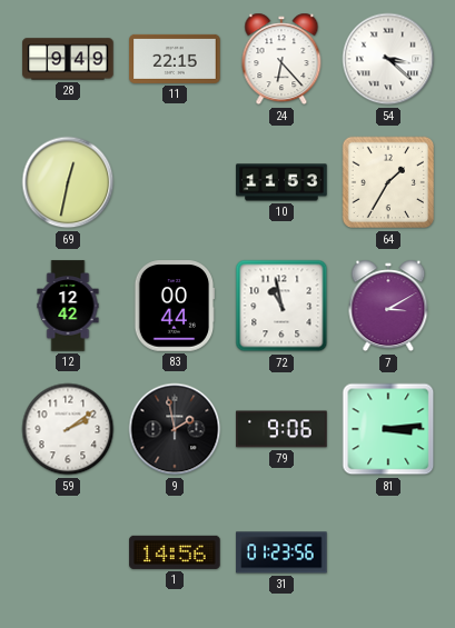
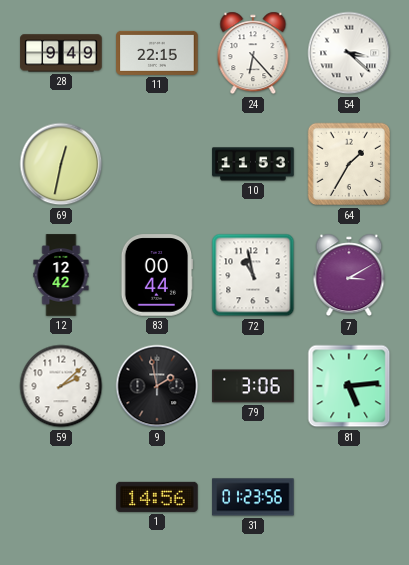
59: 2:09 -> 2:08
79: 9:06 -> 3:06
81: 3:14 -> 5:14
